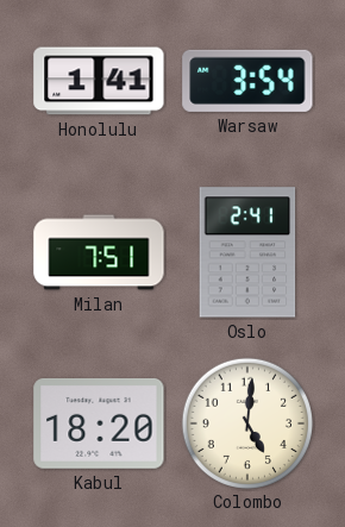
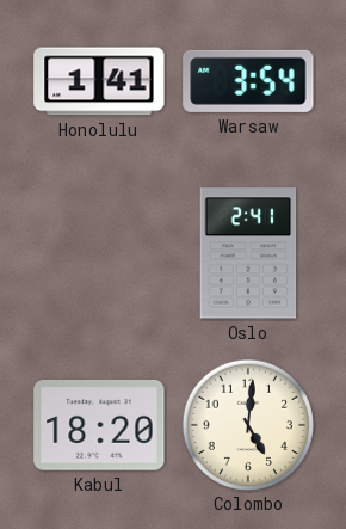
Milan: 7:51 -> none
